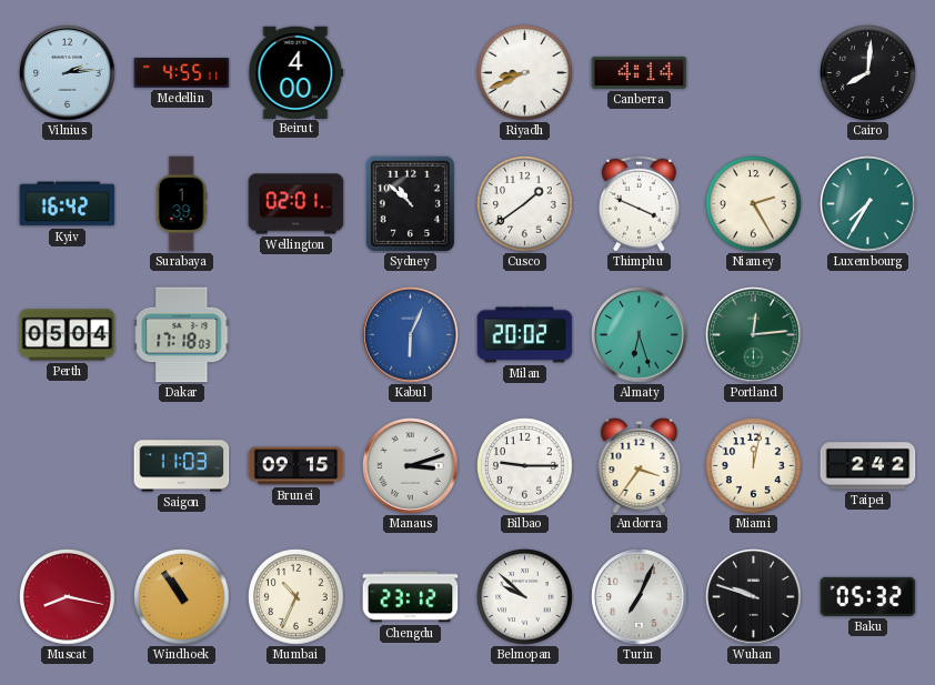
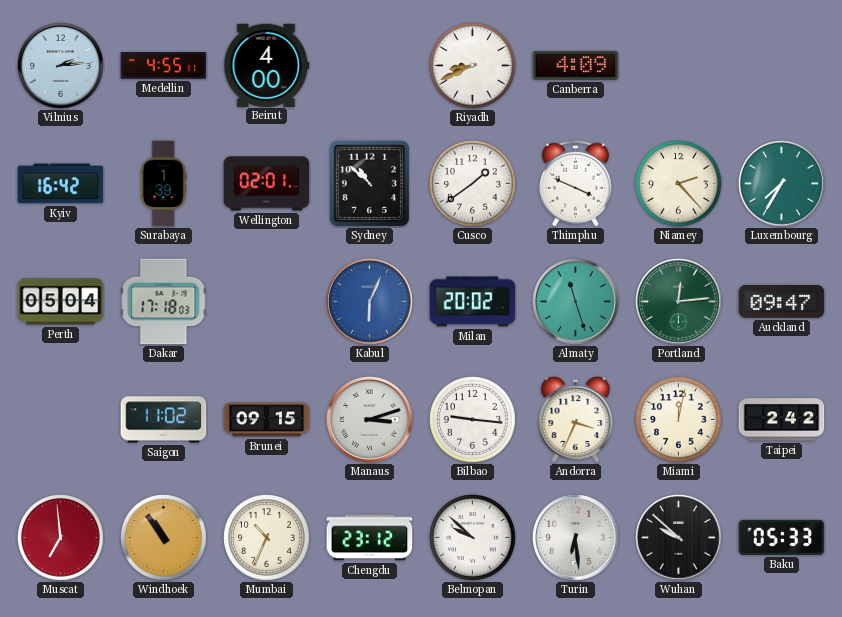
Canberra: 4:14 -> 4:09
Cairo: 8:01 -> none
Niamey: 2:25 -> 2:23
Almaty: 6:27 -> 11:27
Auckland: none -> 09:47
Saigon: 11:03 -> 11:02
Bilbao: 9:15 -> 9:16
Andorra: 3:36 -> 3:34
Muscat: 8:17 -> 6:59
Turin: 7:04 -> 6:29
Wuhan: 9:48 -> 9:52
Baku: 05:32 -> 05:33
